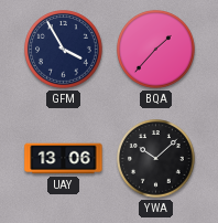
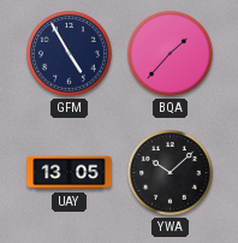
GFM: 3:55 -> 4:55
UAY: 13:06 -> 13:05
